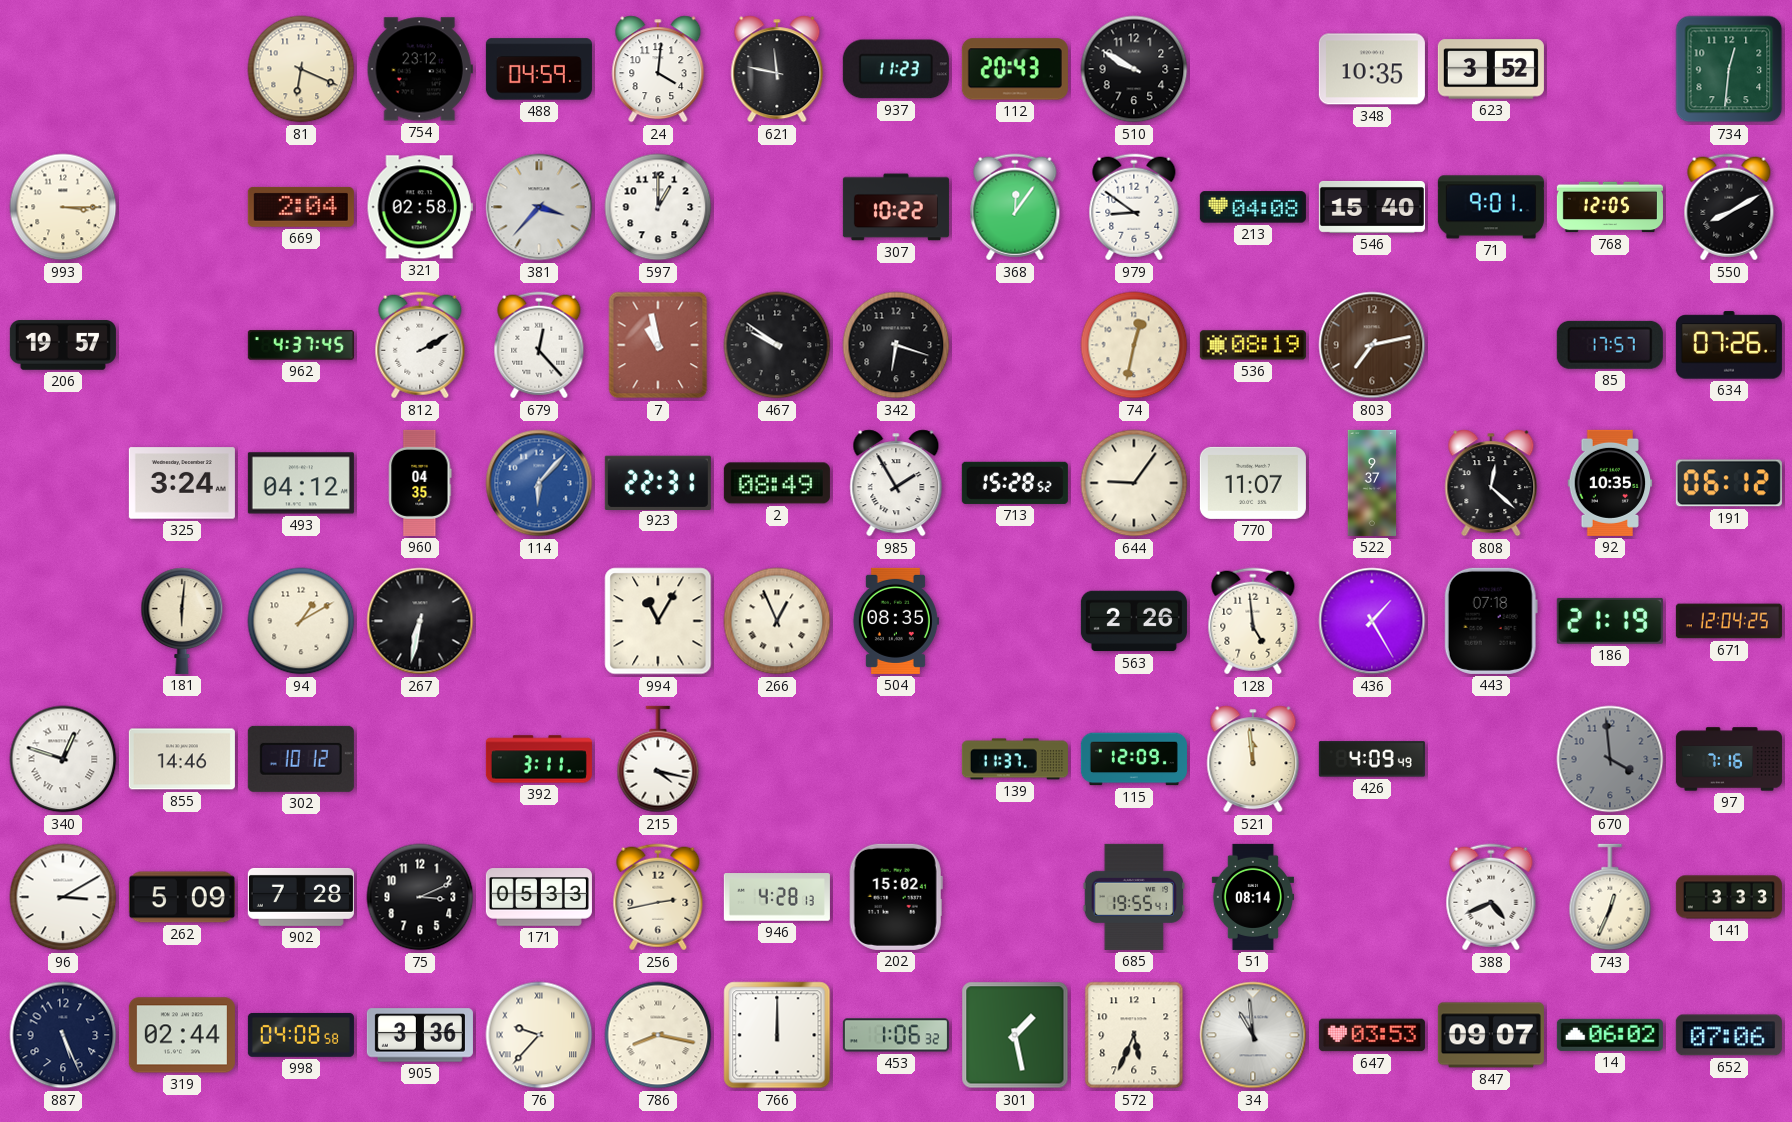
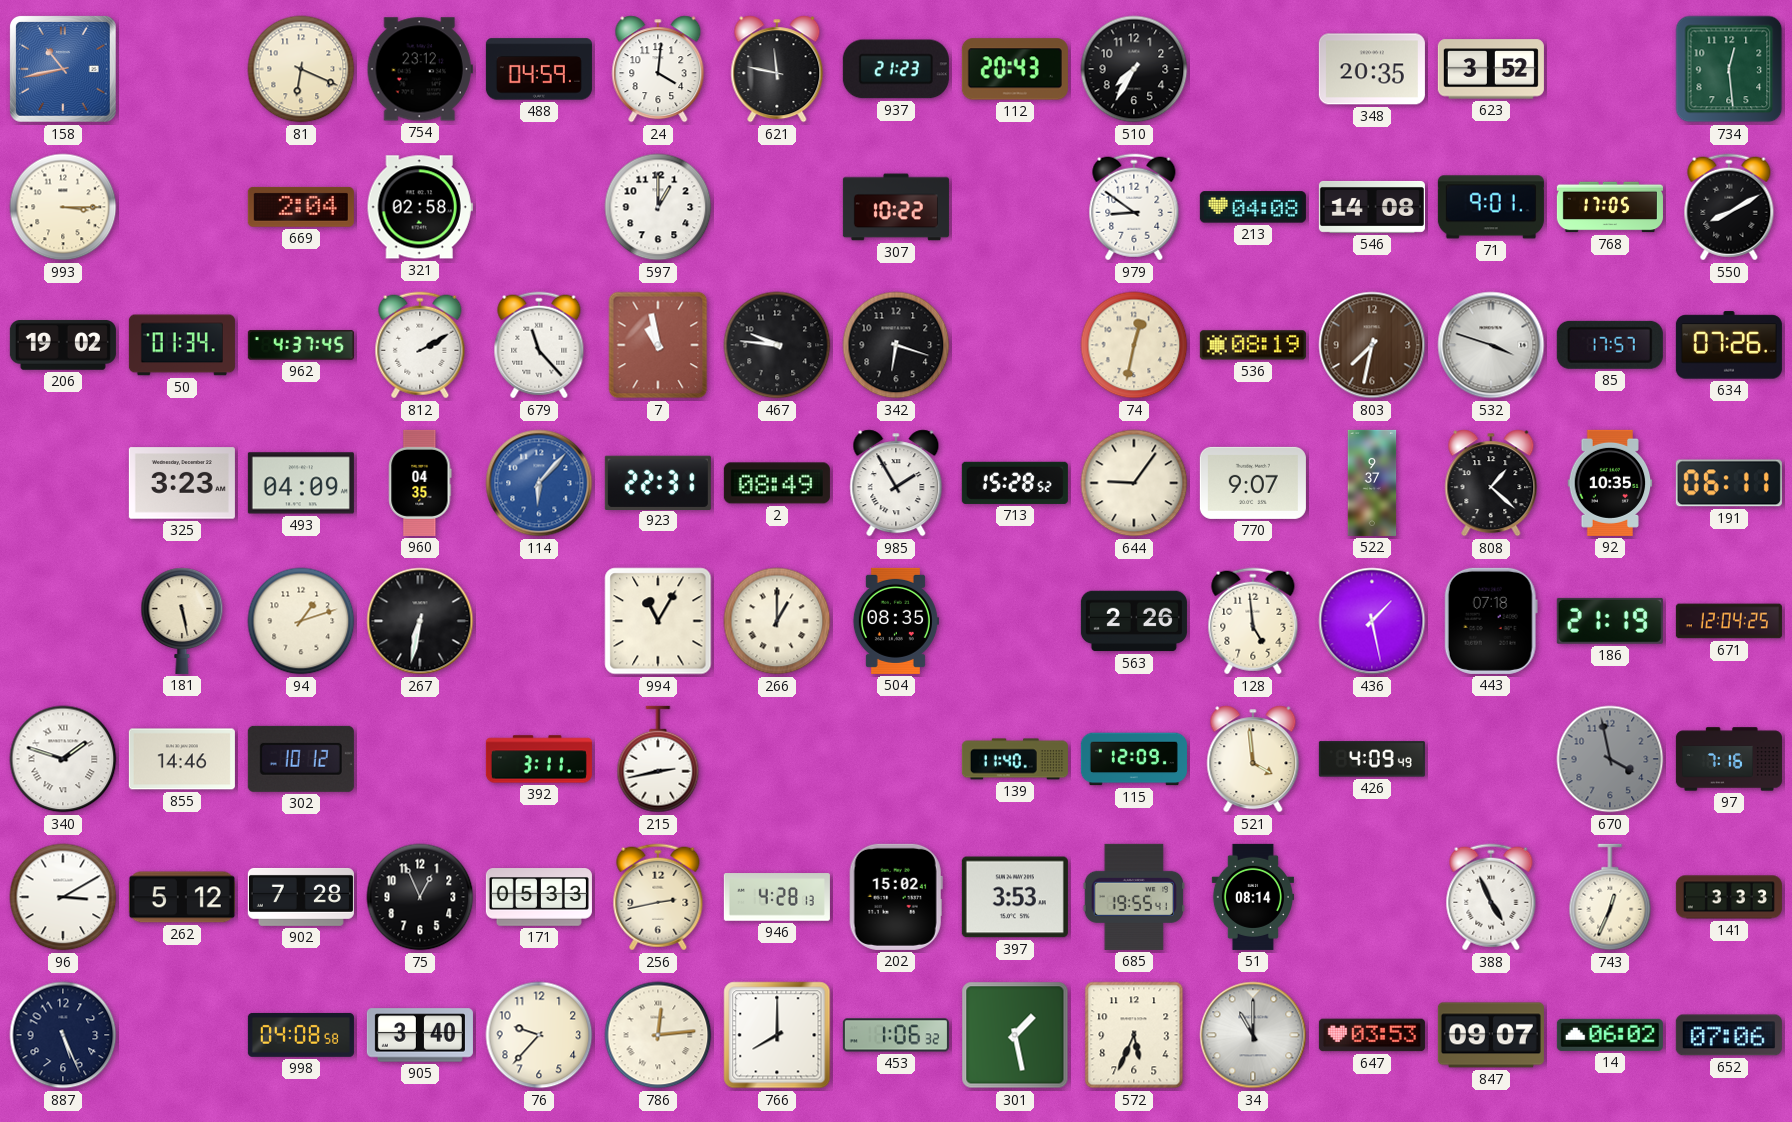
158: none -> 10:43
937: 11:23 -> 21:23
510: 9:50 -> 7:35
348: 10:35 -> 20:35
734: 12:31 -> 12:29
381: 3:37 -> none
368: 12:06 -> none
546: 15:40 -> 14:08
768: 12:05 -> 17:05
206: 19:57 -> 19:02
50: none -> 01:34
679: 12:23 -> 11:23
467: 9:51 -> 9:46
803: 7:13 -> 7:32
532: none -> 3:48
325: 3:24 -> 3:23
493: 04:12 -> 04:09
770: 11:07 -> 9:07
808: 12:22 -> 1:22
191: 06:12 -> 06:11
181: 6:01 -> 5:28
94: 1:10 -> 1:12
266: 12:56 -> 1:00
436: 1:25 -> 1:28
340: 12:48 -> 1:48
215: 4:17 -> 2:43
139: 11:37 -> 11:40
521: 11:59 -> 3:59
670: 3:59 -> 3:58
262: 5:09 -> 5:12
75: 3:11 -> 12:56
397: none -> 3:53
388: 4:41 -> 4:56
319: 02:44 -> none
905: 3:36 -> 3:40
76 numerals: Roman -> Arabic
786: 8:17 -> 12:14
766: 12:00 -> 8:00
34: 10:59 -> 11:00
